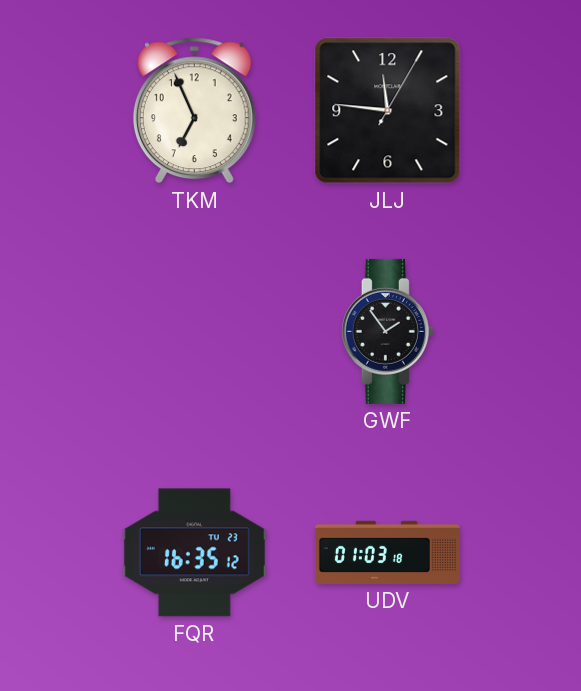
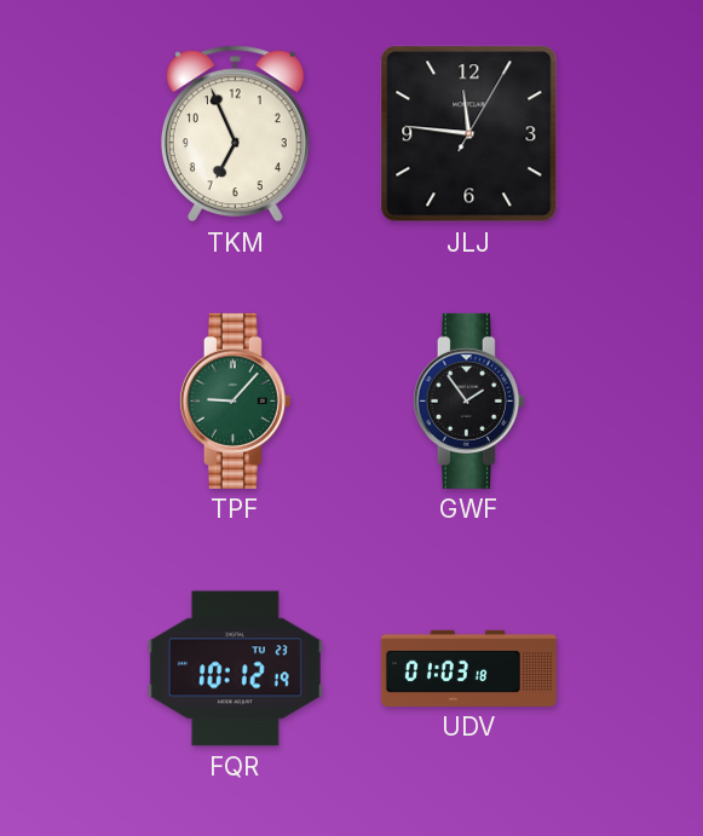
TPF: none -> 9:07
FQR: 16:35 -> 10:12
